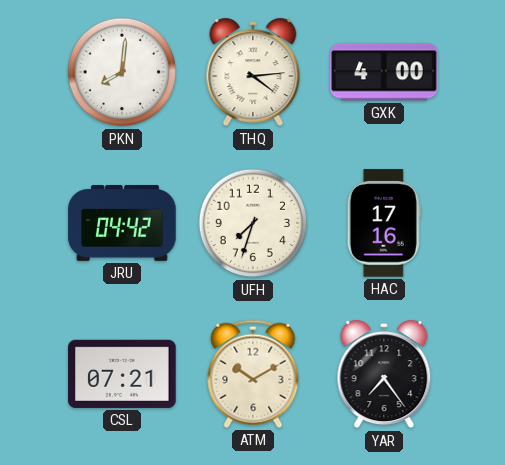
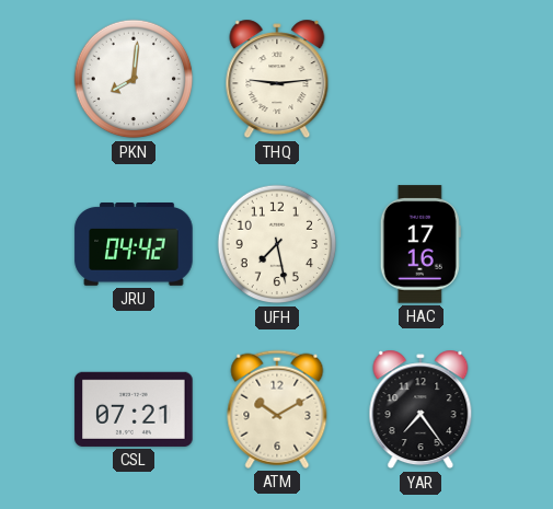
THQ: 4:14 -> 9:14
GXK: 4:00 -> none
UFH: 7:33 -> 7:28
